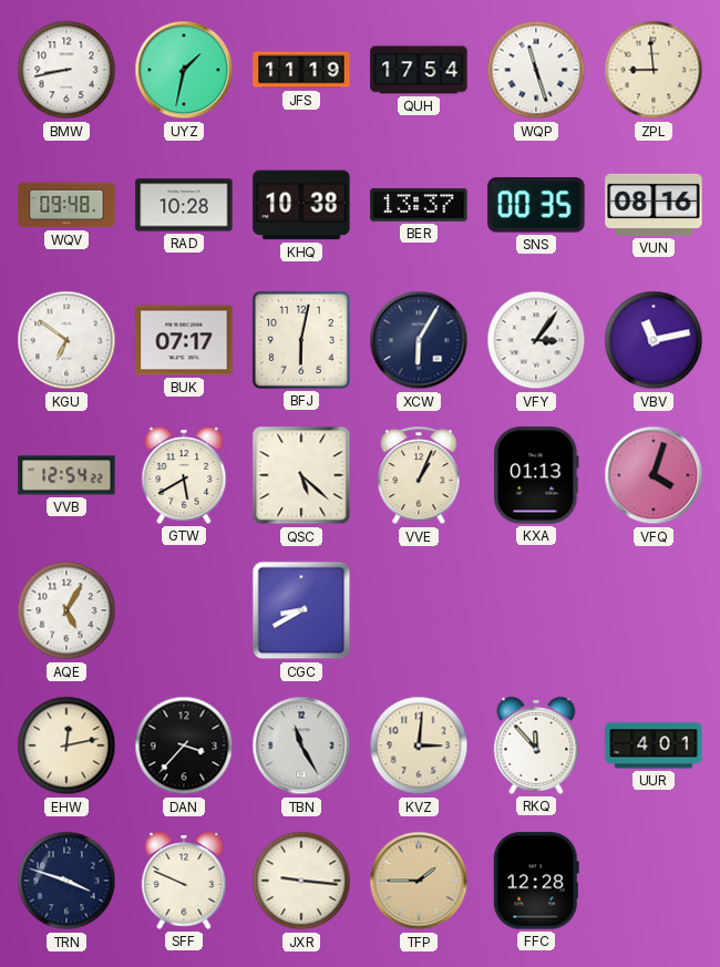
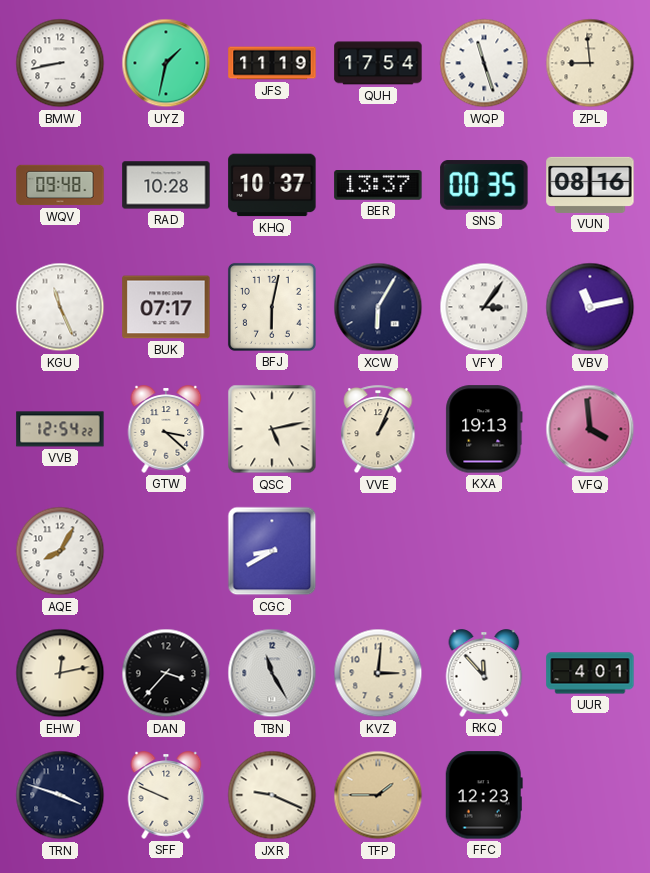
KHQ: 10:38 -> 10:37
KGU: 6:51 -> 11:26
GTW: 5:40 -> 3:22
QSC: 5:22 -> 5:13
KXA: 01:13 -> 19:13
VFQ: 4:03 -> 3:59
AQE: 5:05 -> 8:05
JXR: 9:16 -> 9:19
FFC: 12:28 -> 12:23
